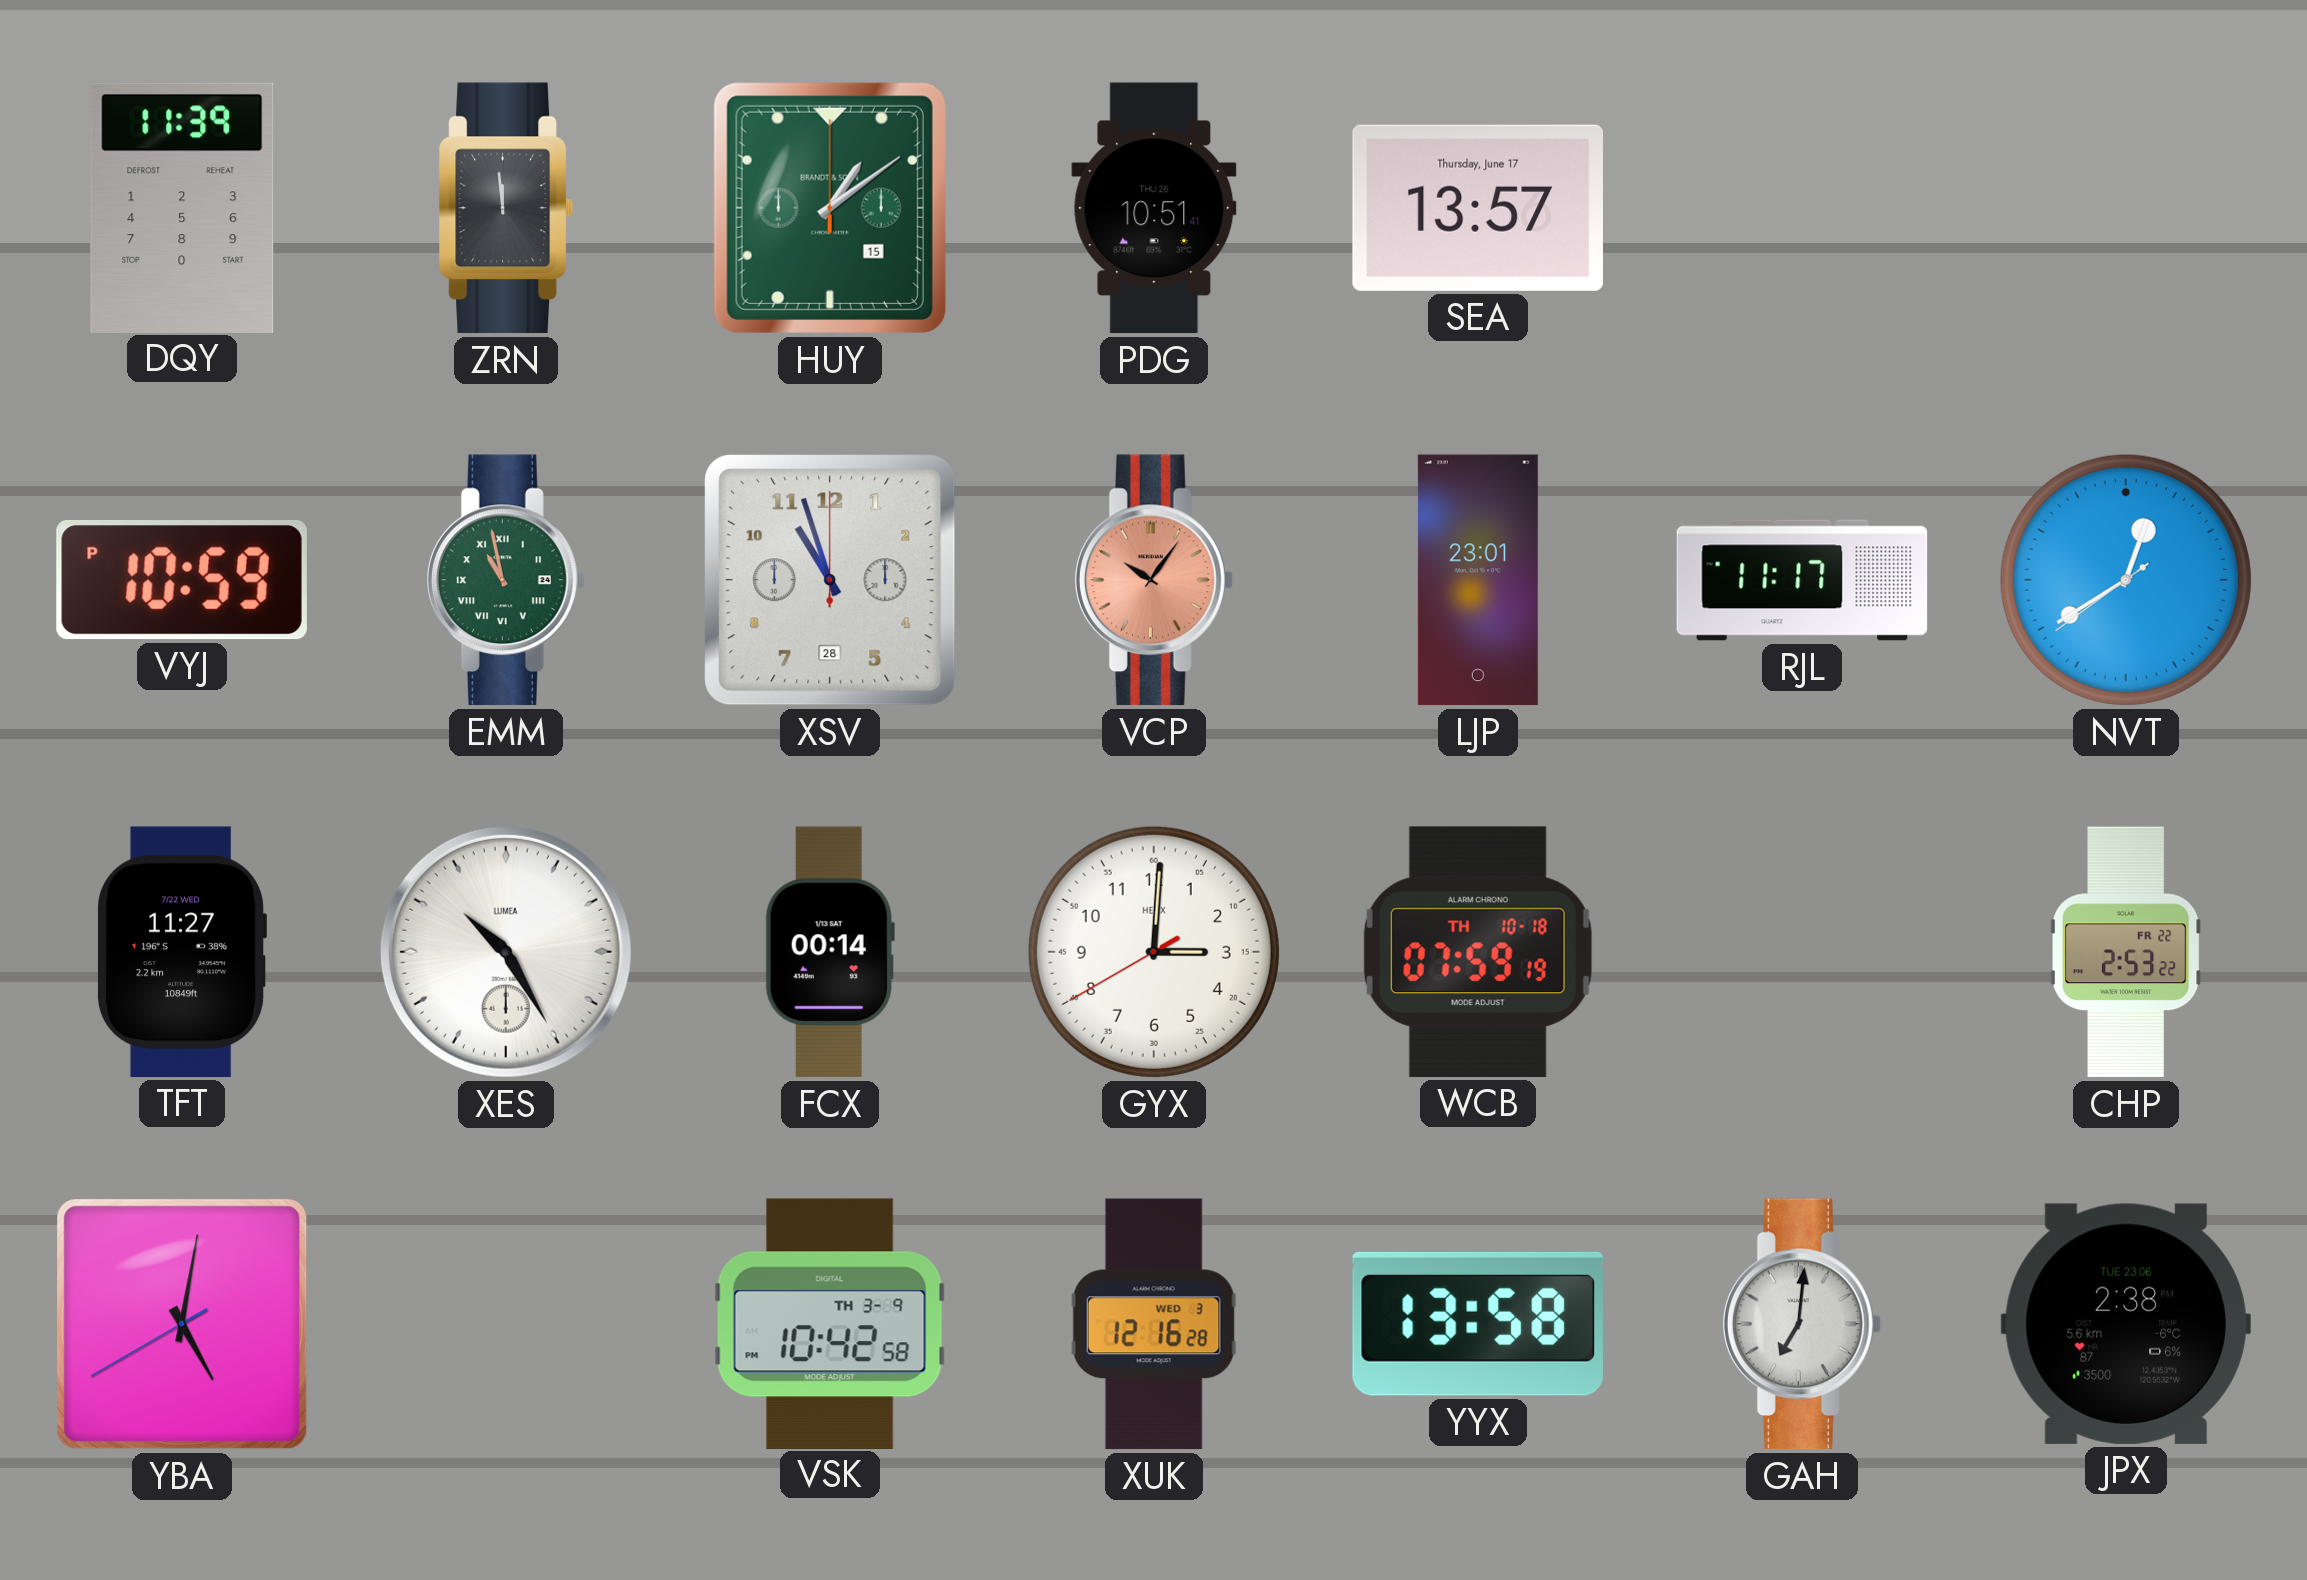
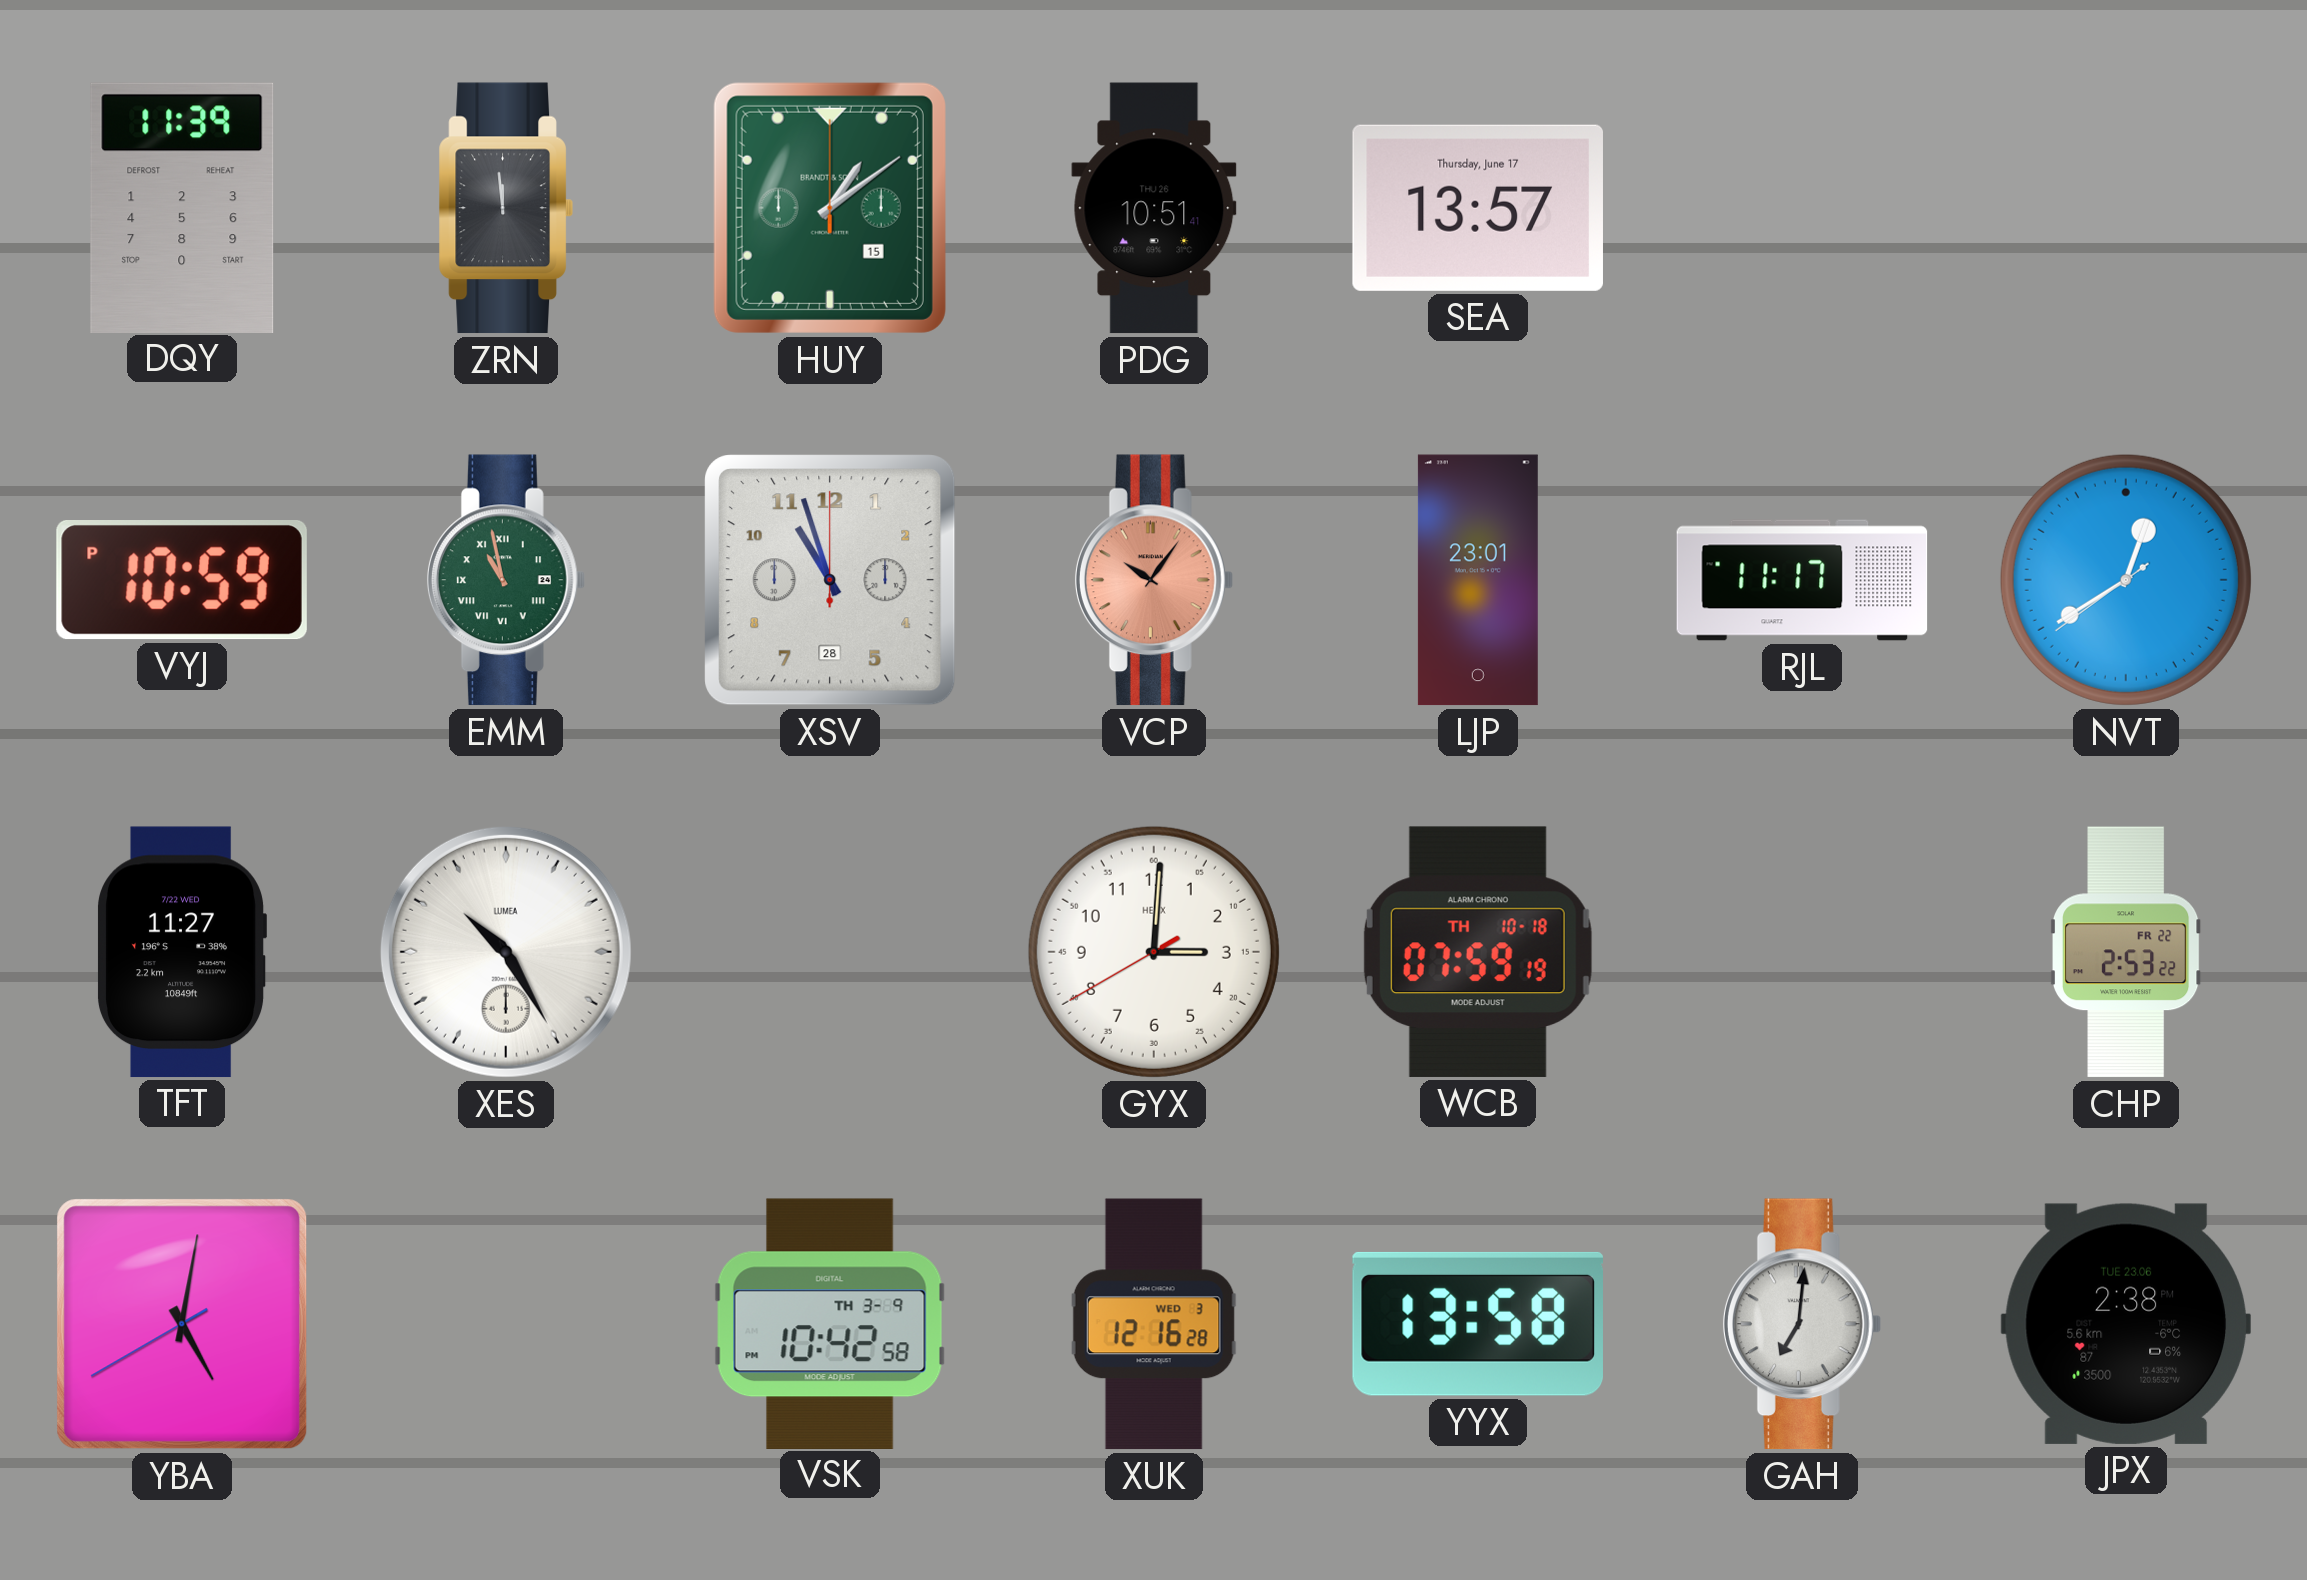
FCX: 00:14 -> none
